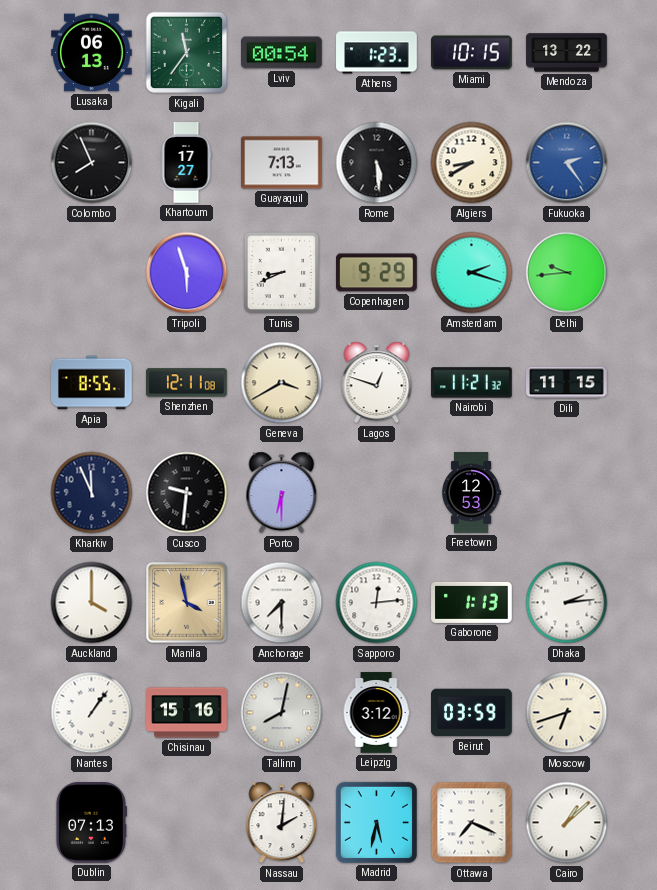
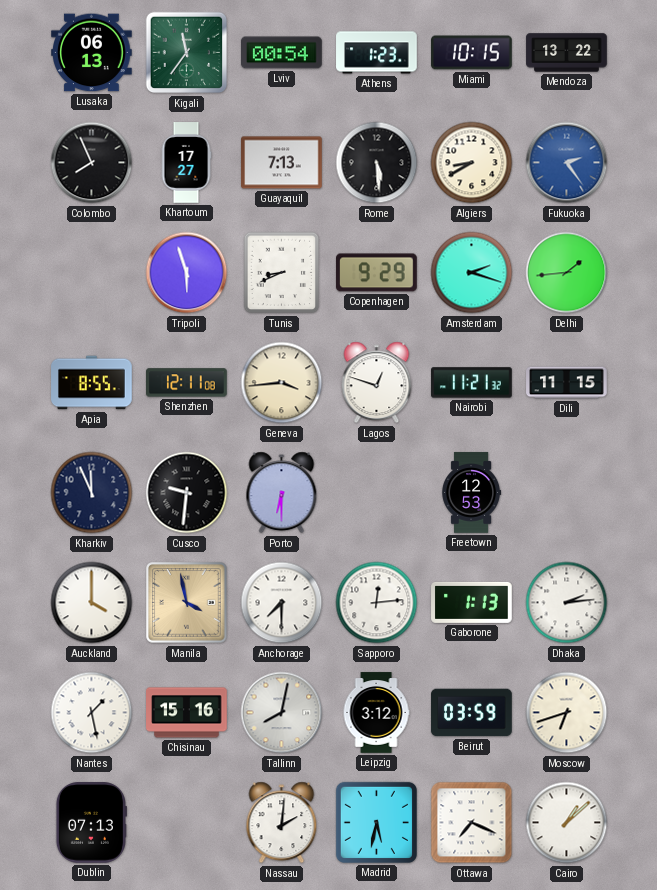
Delhi: 9:44 -> 1:44
Geneva: 3:40 -> 3:44
Nantes: 1:06 -> 1:28
